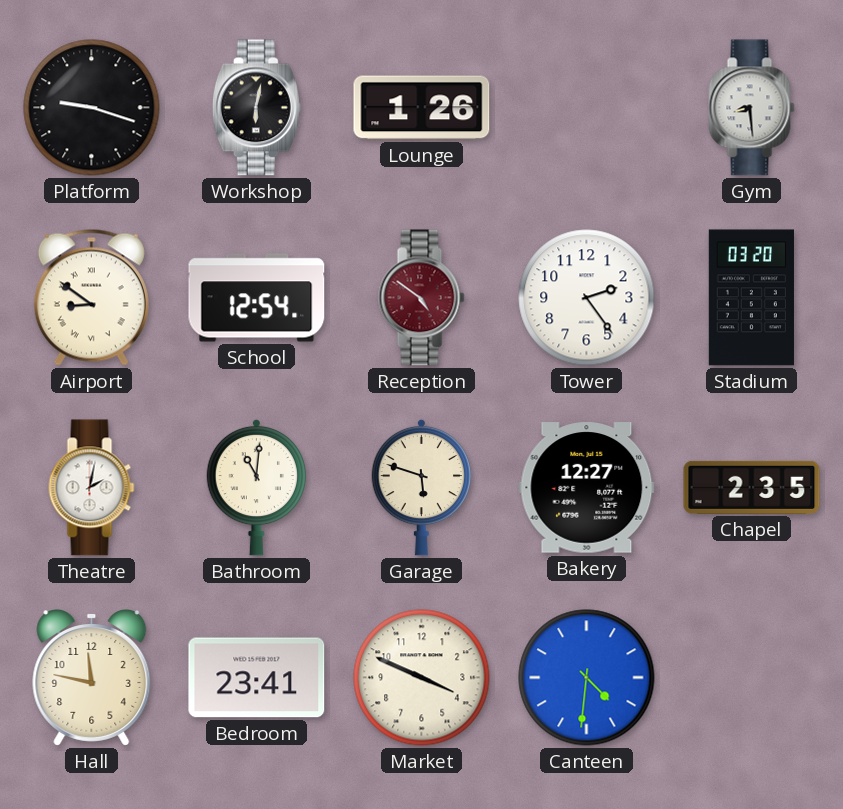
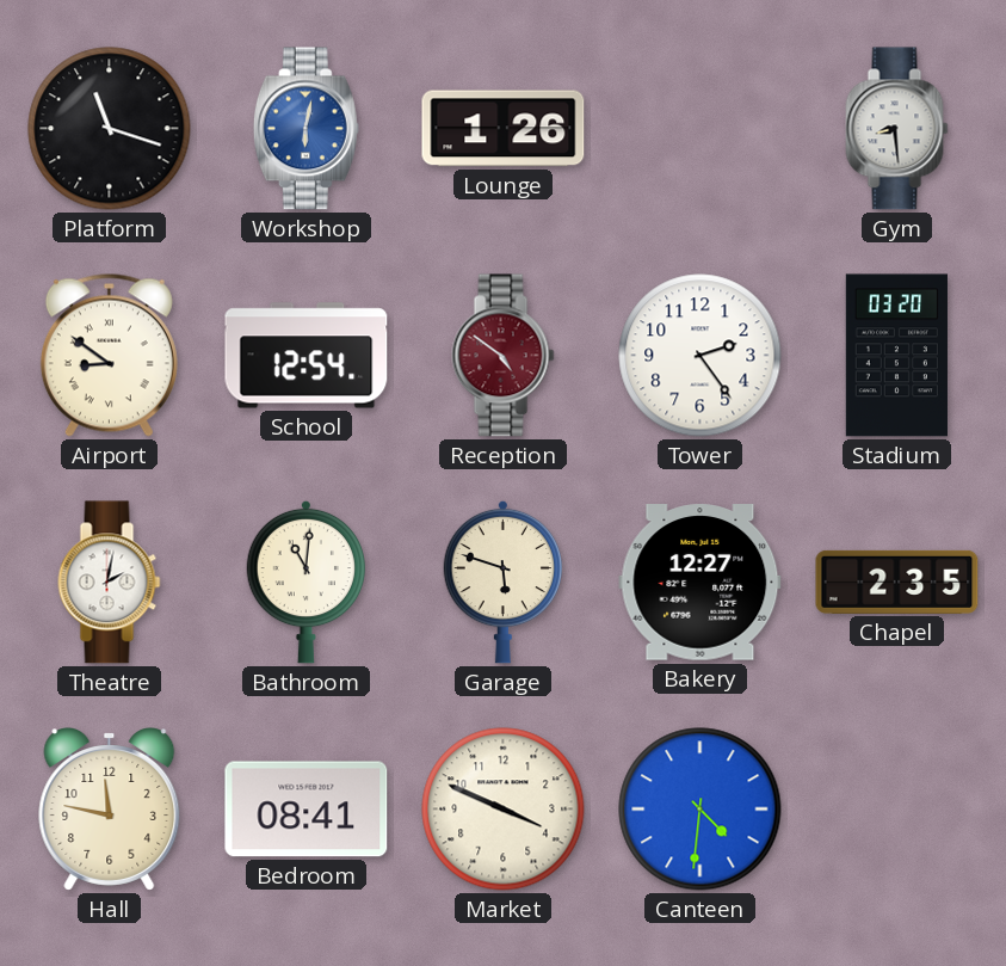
Platform: 9:18 -> 11:18
Workshop dial: black -> blue
Bedroom: 23:41 -> 08:41
